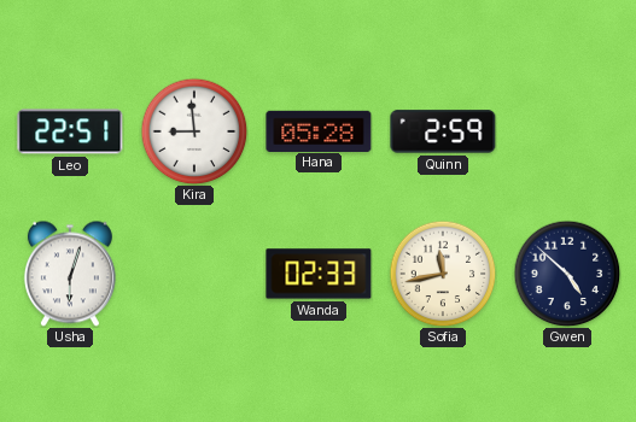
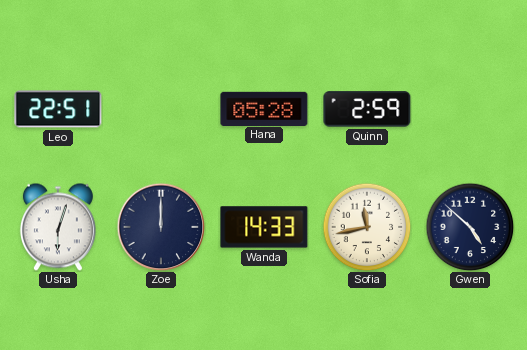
Kira: 8:59 -> none
Zoe: none -> 12:00
Wanda: 02:33 -> 14:33
